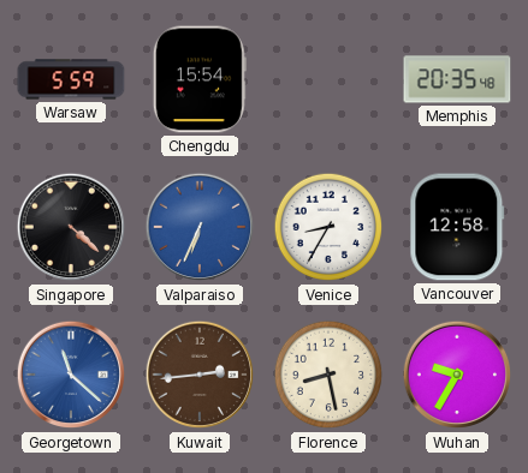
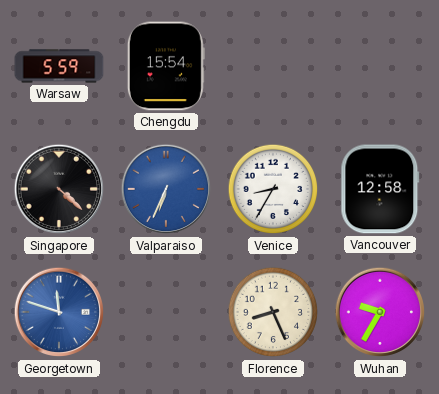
Memphis: 20:35 -> none
Georgetown: 11:22 -> 11:48
Kuwait: 2:44 -> none
Florence: 8:28 -> 8:26
